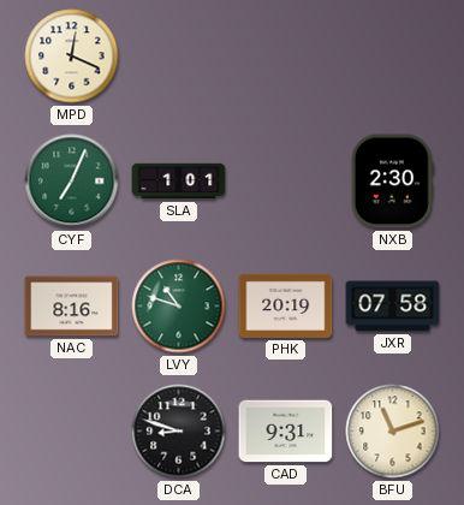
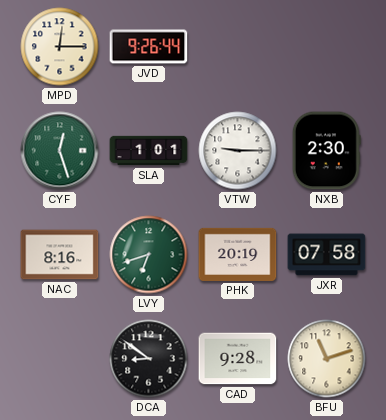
MPD: 12:19 -> 12:15
JVD: none -> 9:26
CYF: 7:04 -> 12:27
VTW: none -> 9:15
LVY: 10:48 -> 6:42
DCA: 8:48 -> 8:51
CAD: 9:31 -> 9:28
